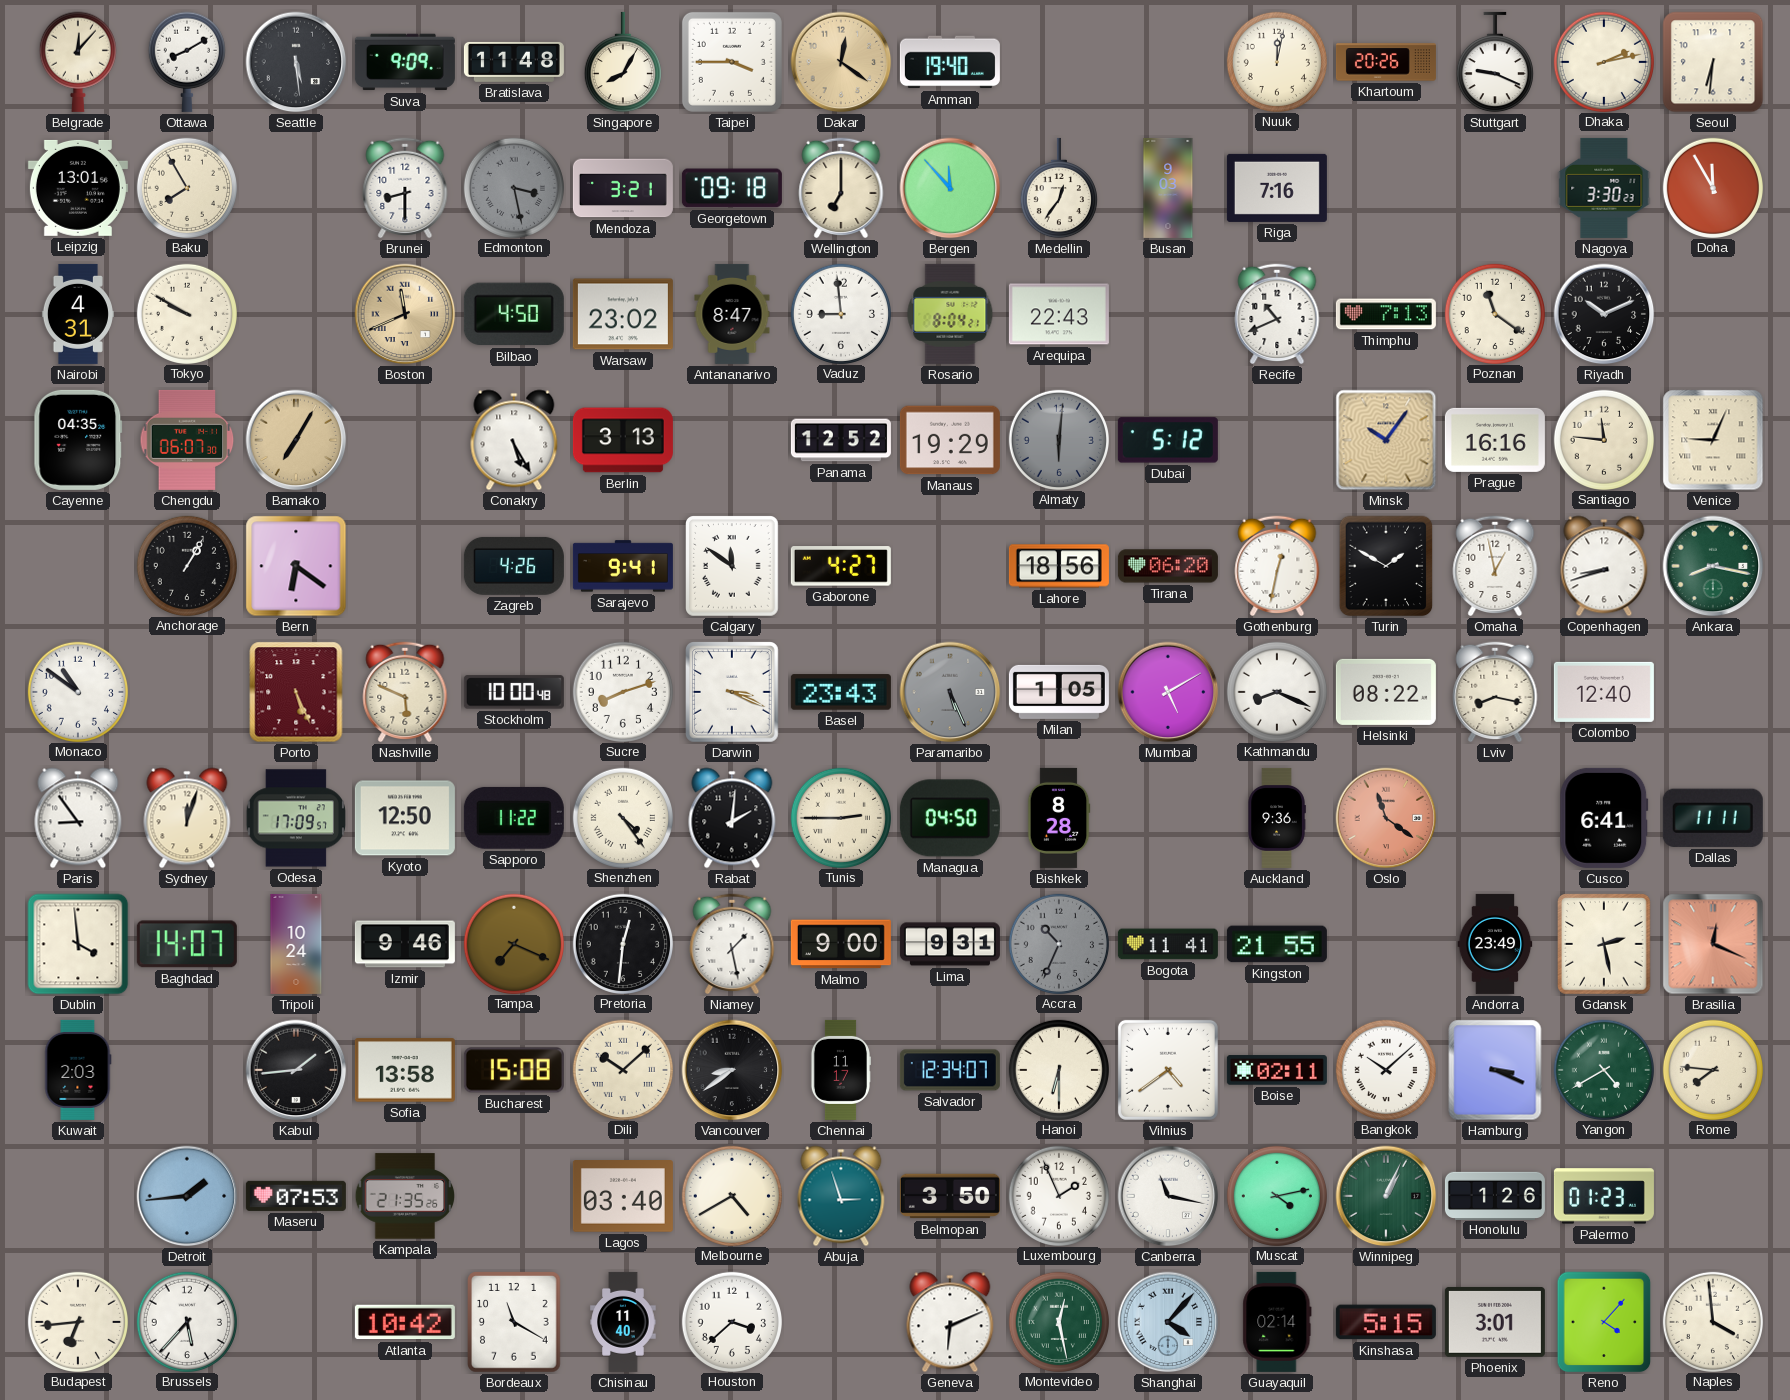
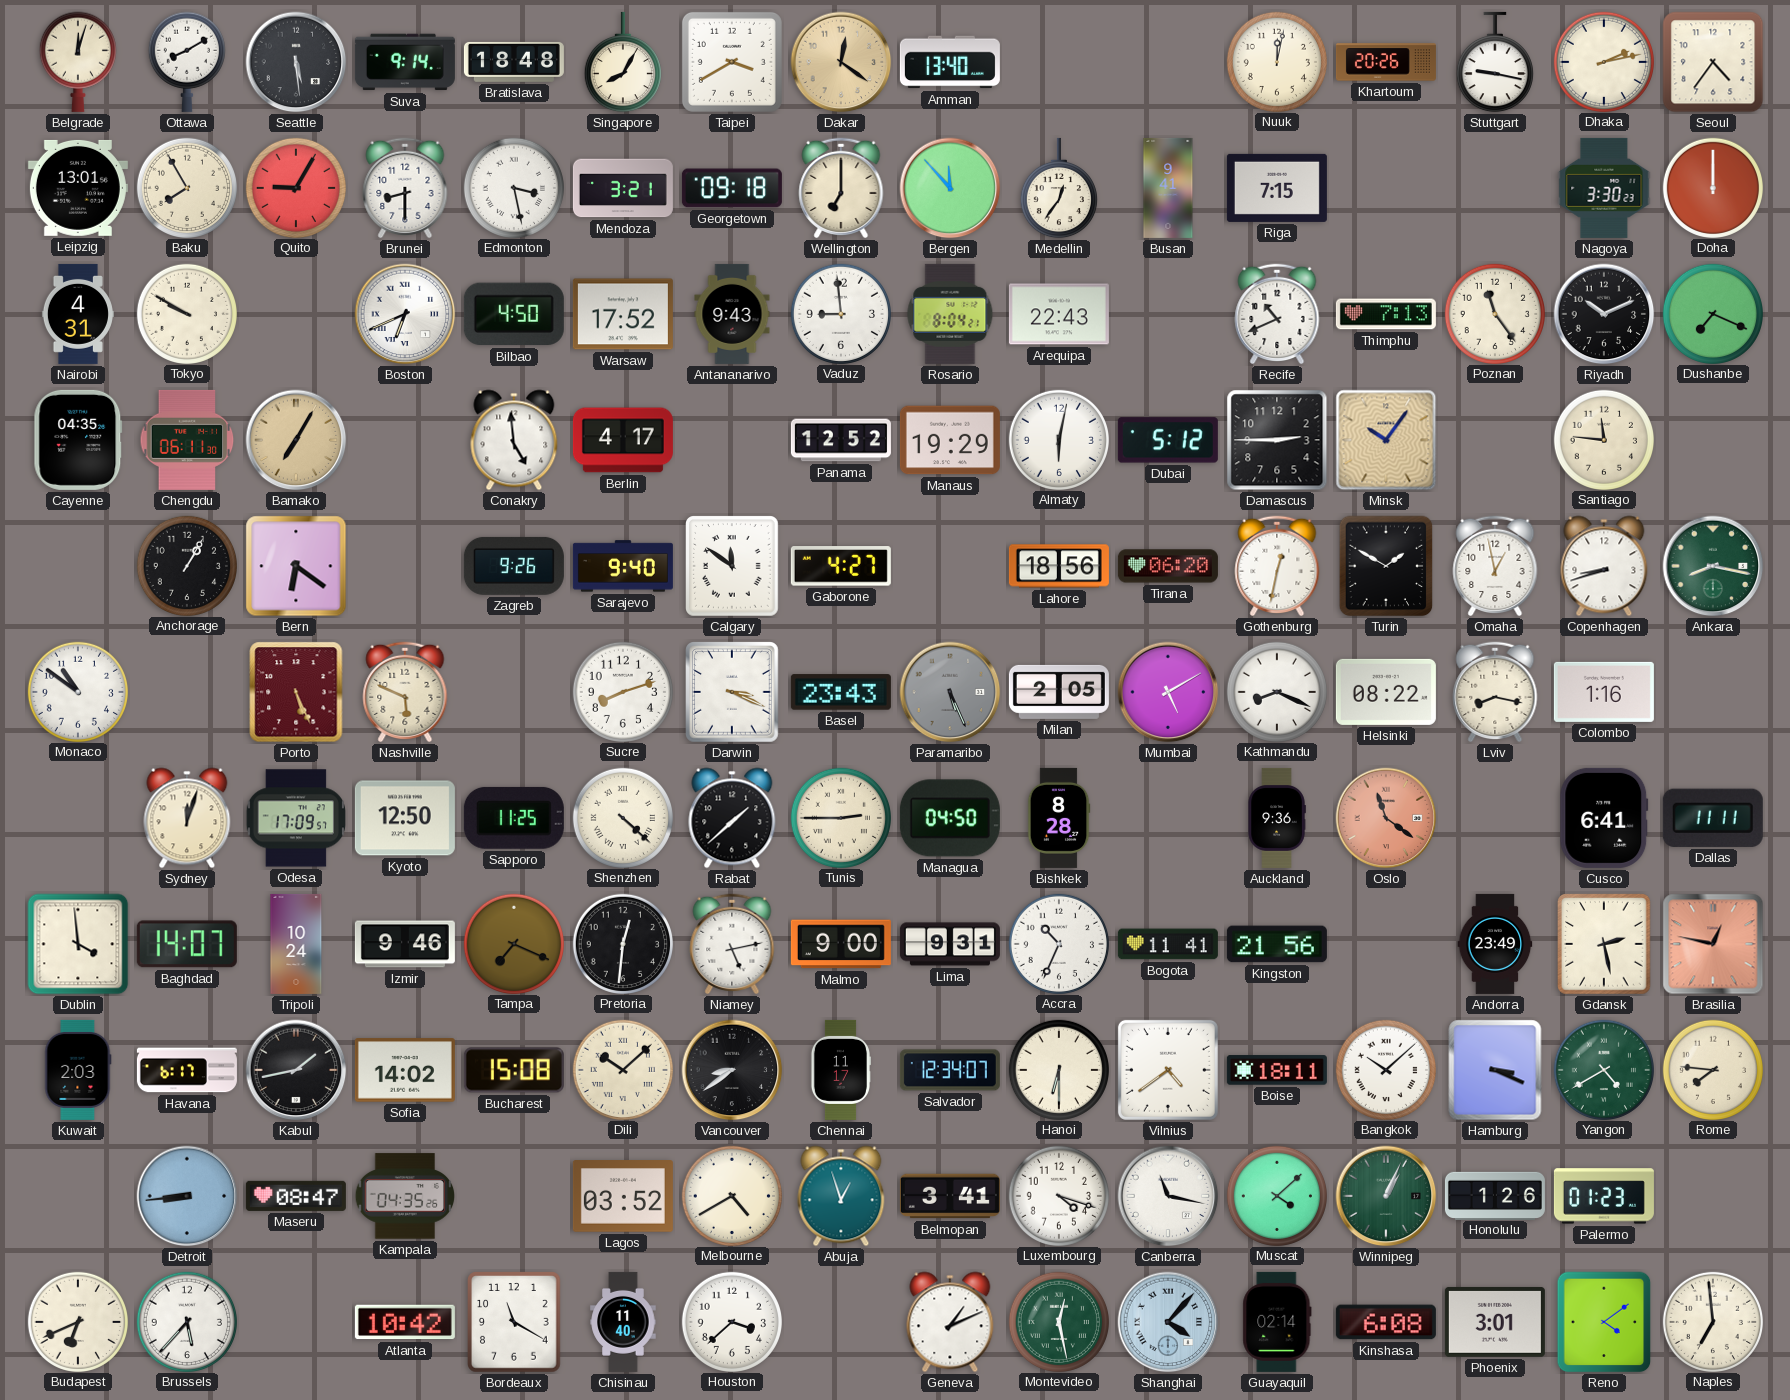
Belgrade: 12:07 -> 12:03
Suva: 9:09 -> 9:14
Bratislava: 11:48 -> 18:48
Taipei: 3:45 -> 3:40
Amman: 19:40 -> 13:40
Stuttgart: 9:19 -> 9:17
Seoul: 6:31 -> 4:36
Quito: none -> 9:05
Edmonton dial: grey -> white
Busan: 9:03 -> 9:41
Riga: 7:16 -> 7:15
Doha: 11:55 -> 12:00
Boston: 11:41 -> 6:41
Boston dial: champagne -> white
Warsaw: 23:02 -> 17:52
Antananarivo: 8:47 -> 9:43
Poznan: 11:21 -> 11:24
Dushanbe: none -> 7:19
Chengdu: 06:07 -> 06:11
Conakry: 5:25 -> 4:59
Berlin: 3:13 -> 4:17
Almaty: 6:01 -> 6:02
Almaty dial: grey -> white
Damascus: none -> 2:45
Prague: 16:16 -> none
Venice: 9:04 -> none
Zagreb: 4:26 -> 9:26
Sarajevo: 9:41 -> 9:40
Stockholm: 10:00 -> none
Milan: 1:05 -> 2:05
Colombo: 12:40 -> 1:16
Paris: 8:54 -> none
Sapporo: 11:22 -> 11:25
Shenzhen: 4:24 -> 4:22
Rabat: 2:01 -> 1:38
Niamey: 1:28 -> 5:13
Accra dial: grey -> white
Kingston: 21:55 -> 21:56
Brasilia: 12:19 -> 12:47
Havana: none -> 6:17
Kabul: 1:44 -> 1:43
Sofia: 13:58 -> 14:02
Boise: 02:11 -> 18:11
Detroit: 1:44 -> 8:44
Maseru: 07:53 -> 08:47
Kampala: 21:35 -> 04:35
Lagos: 03:40 -> 03:52
Abuja: 2:57 -> 12:57
Belmopan: 3:50 -> 3:41
Luxembourg: 1:56 -> 4:18
Muscat: 4:13 -> 4:08
Budapest: 6:44 -> 6:41
Geneva: 6:11 -> 1:11
Kinshasa: 5:15 -> 6:08
Reno: 4:07 -> 4:09
Naples: 3:59 -> 6:59
